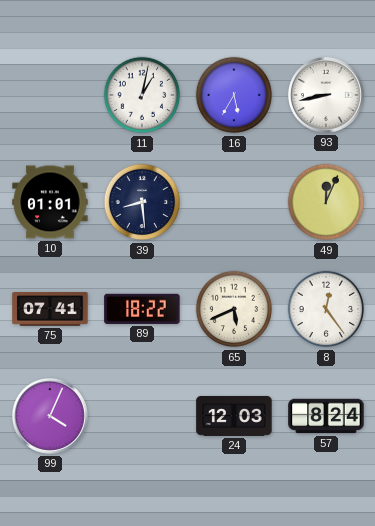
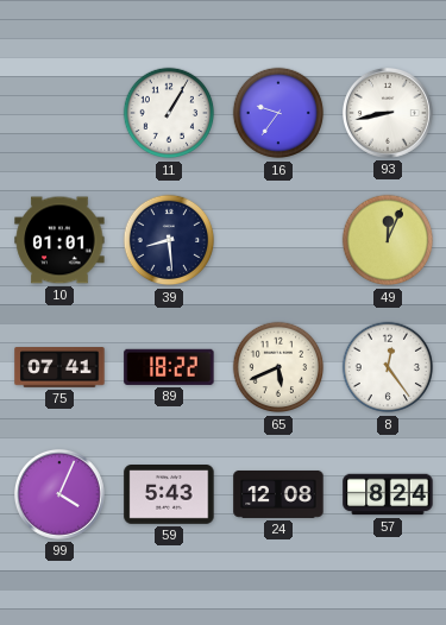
11: 1:02 -> 1:05
16: 5:35 -> 9:36
59: none -> 5:43
24: 12:03 -> 12:08
